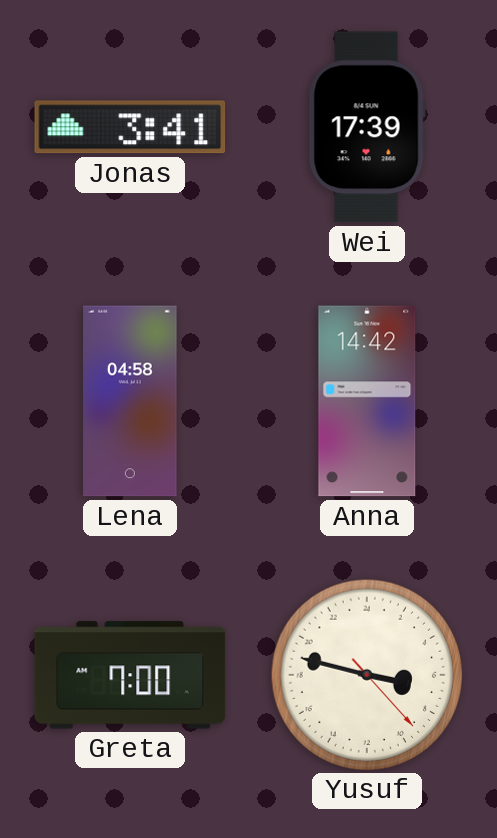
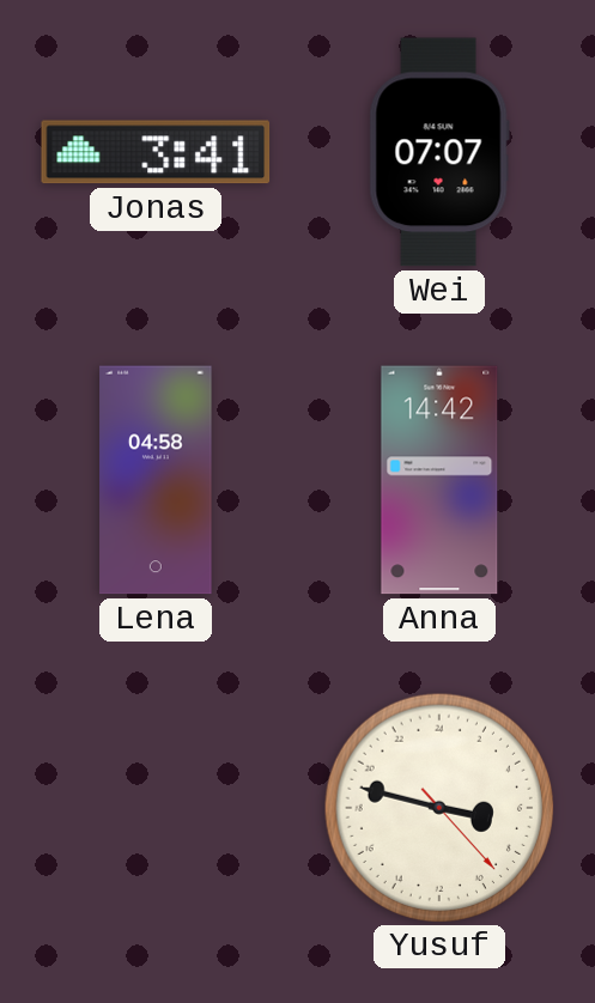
Wei: 17:39 -> 07:07
Greta: 7:00 -> none
